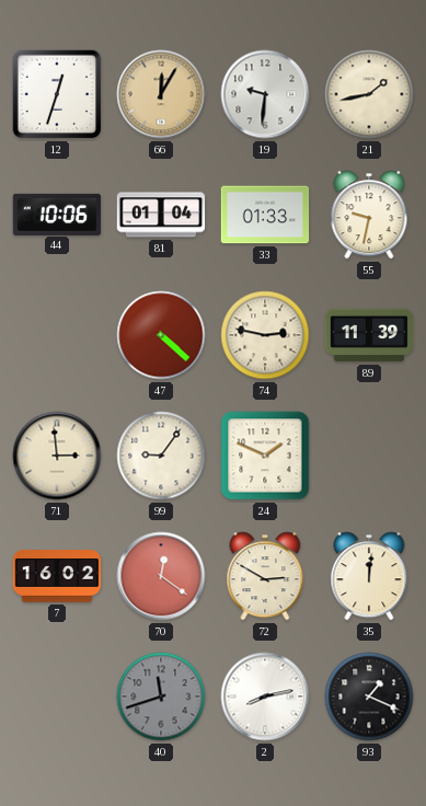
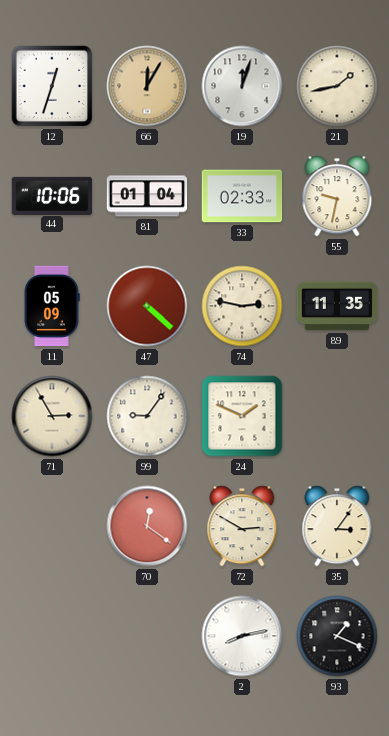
19: 9:31 -> 12:03
33: 01:33 -> 02:33
11: none -> 05:09
89: 11:39 -> 11:35
71: 2:59 -> 2:55
7: 16:02 -> none
35: 12:01 -> 3:06
40: 11:42 -> none
